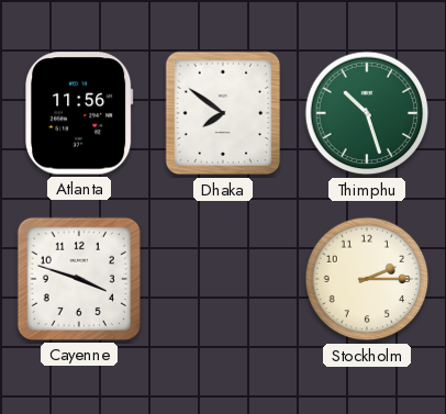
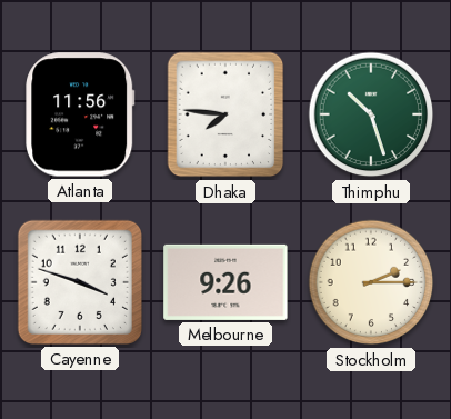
Dhaka: 7:51 -> 7:46
Melbourne: none -> 9:26
